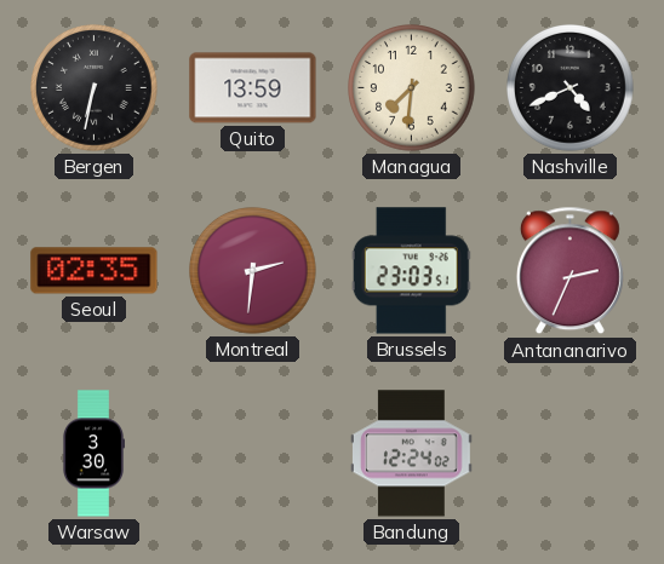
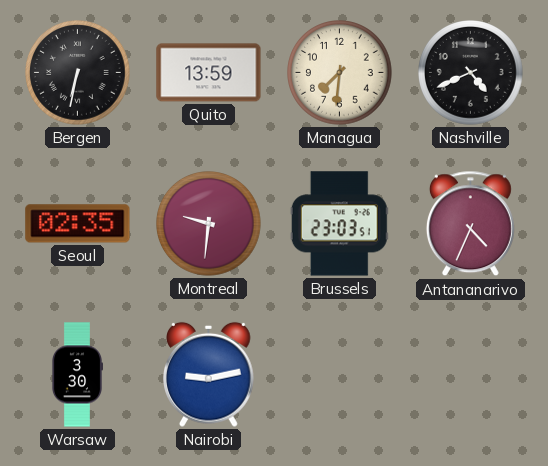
Montreal: 2:31 -> 9:31
Antananarivo: 2:34 -> 4:34
Nairobi: none -> 9:13
Bandung: 12:24 -> none
